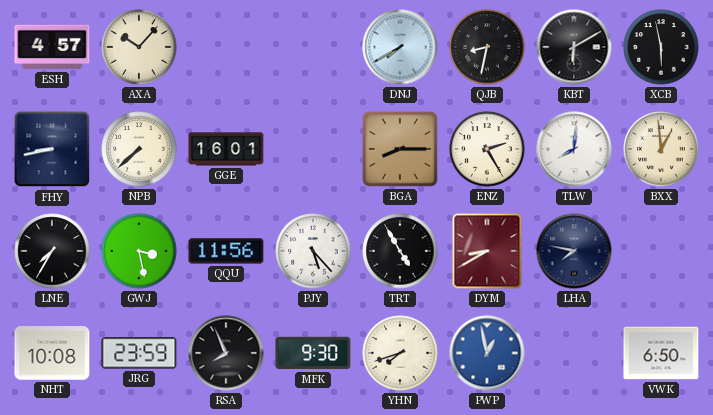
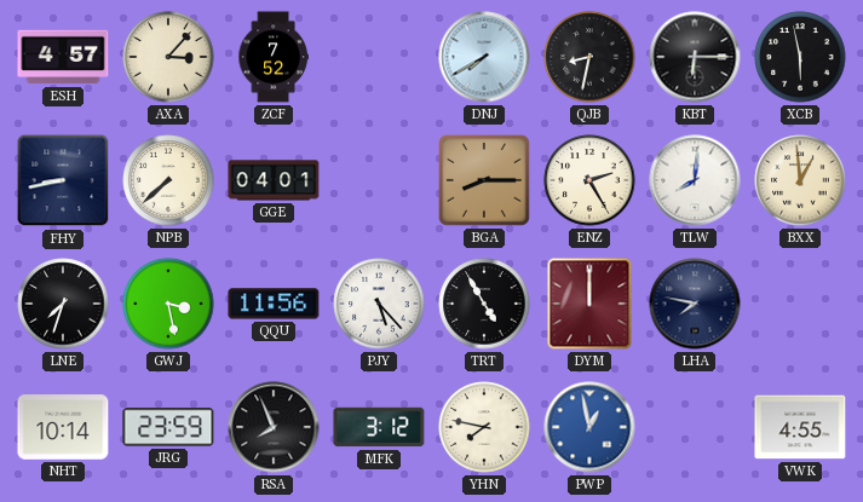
AXA: 10:07 -> 3:07
ZCF: none -> 7:52
KBT: 6:10 -> 6:15
GGE: 16:01 -> 04:01
LNE: 7:35 -> 7:33
DYM: 8:40 -> 12:00
NHT: 10:08 -> 10:14
MFK: 9:30 -> 3:12
YHN: 7:42 -> 7:47
VWK: 6:50 -> 4:55
